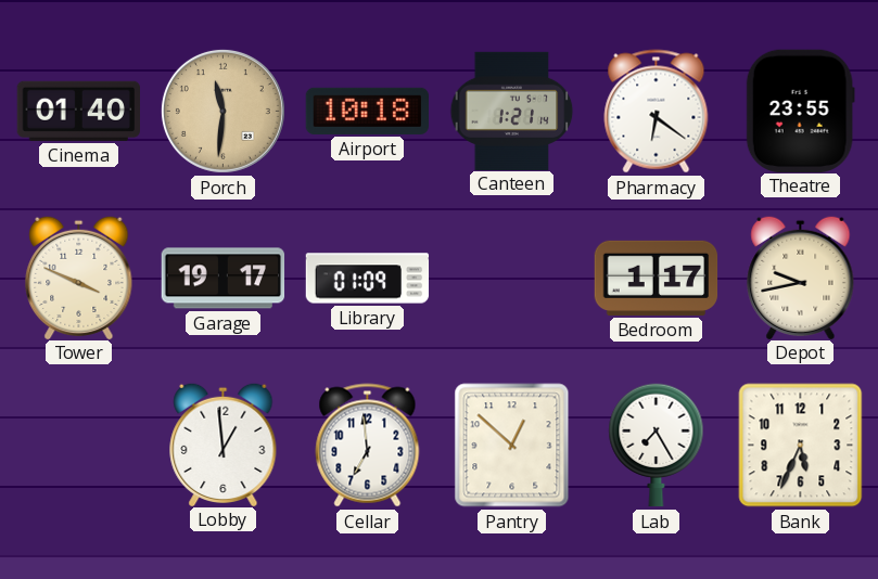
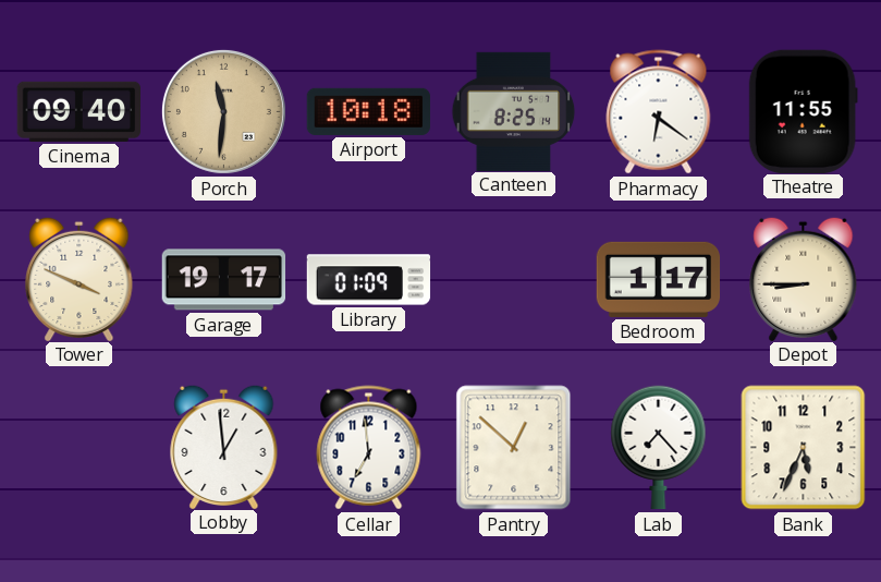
Cinema: 01:40 -> 09:40
Canteen: 1:21 -> 8:25
Theatre: 23:55 -> 11:55
Depot: 9:43 -> 8:45
Lab: 7:25 -> 7:23
